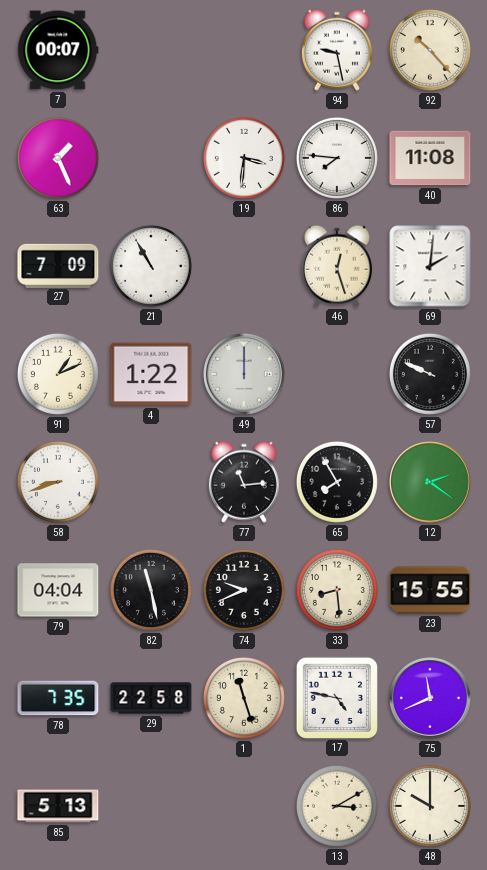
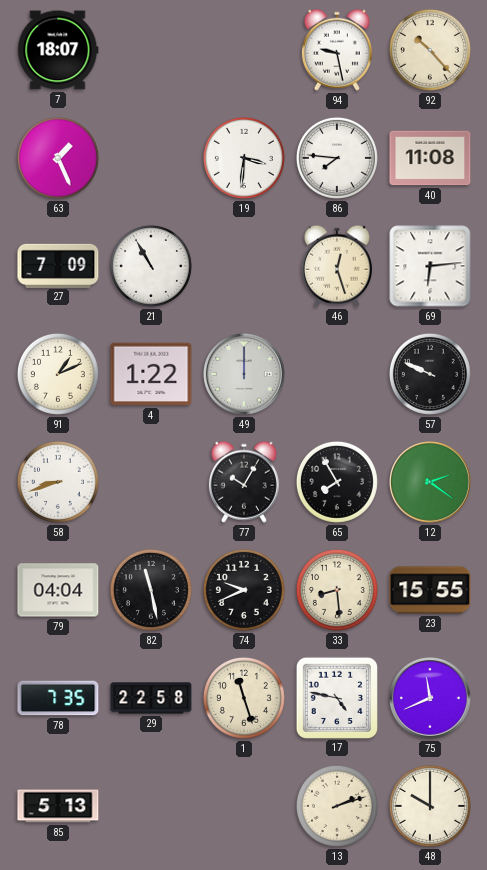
7: 00:07 -> 18:07
69: 2:01 -> 6:14
77: 11:14 -> 10:05
13: 3:10 -> 2:12
